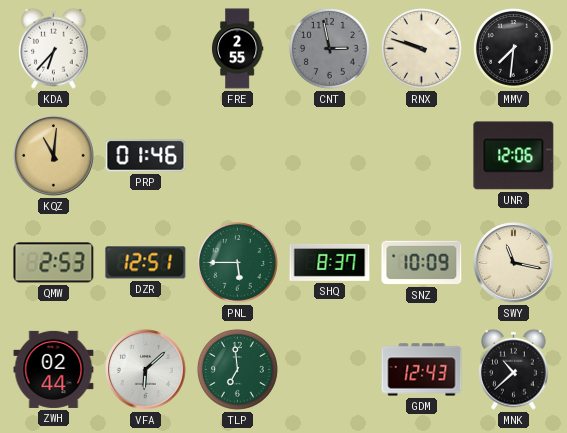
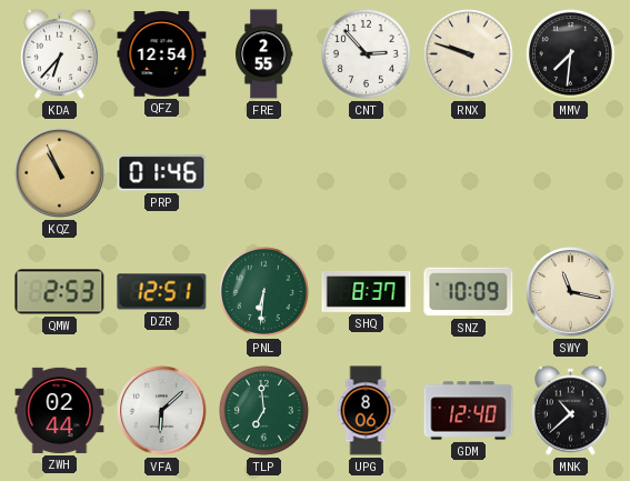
QFZ: none -> 12:54
CNT: 2:58 -> 2:53
CNT dial: grey -> white
KQZ: 11:01 -> 10:56
UNR: 12:06 -> none
PNL: 5:45 -> 6:31
UPG: none -> 8:06
GDM: 12:43 -> 12:40
